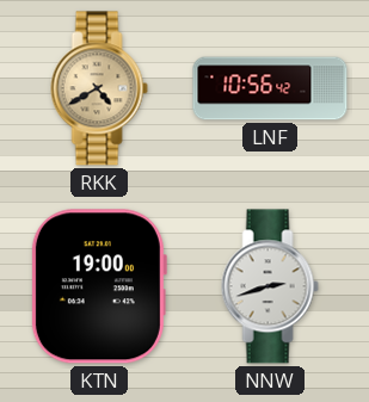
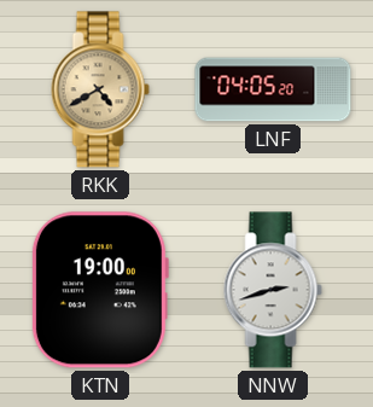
LNF: 10:56 -> 04:05
